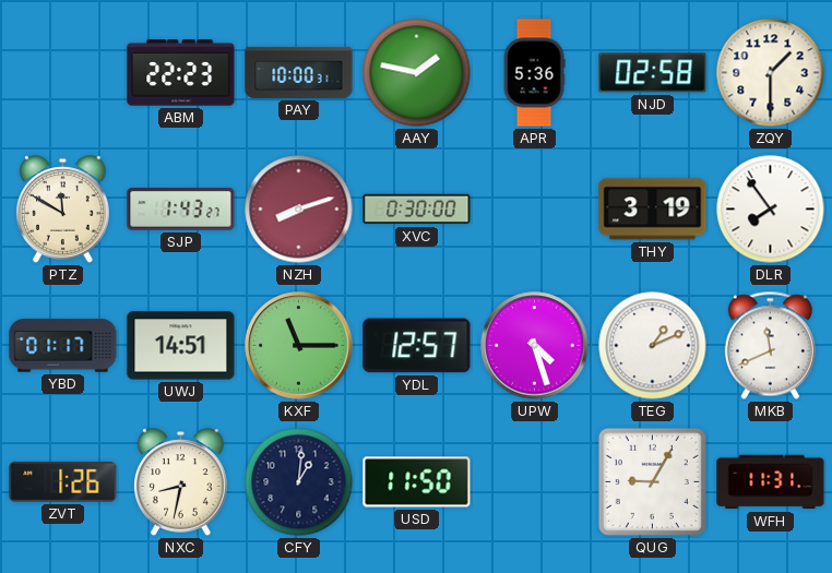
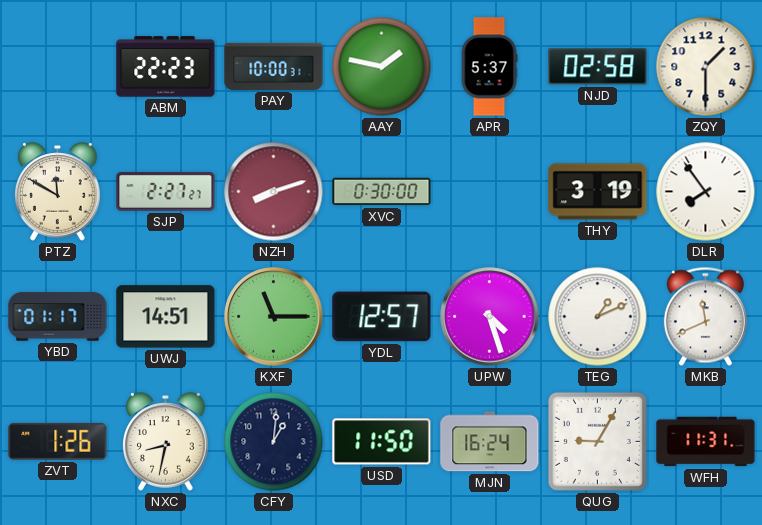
APR: 5:36 -> 5:37
SJP: 1:43 -> 2:27
MJN: none -> 16:24
